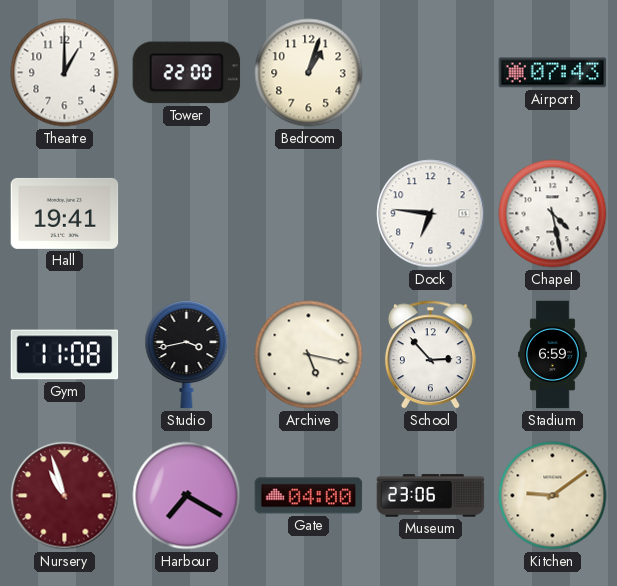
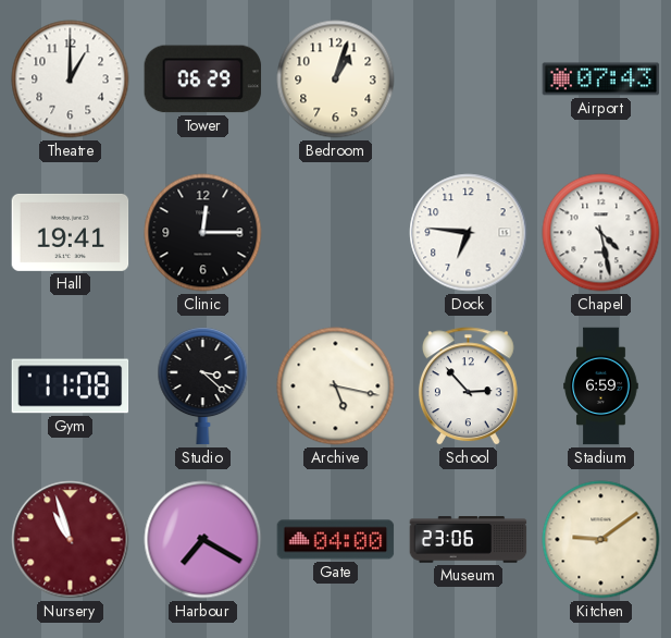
Tower: 22:00 -> 06:29
Clinic: none -> 12:15
Studio: 3:43 -> 3:22
